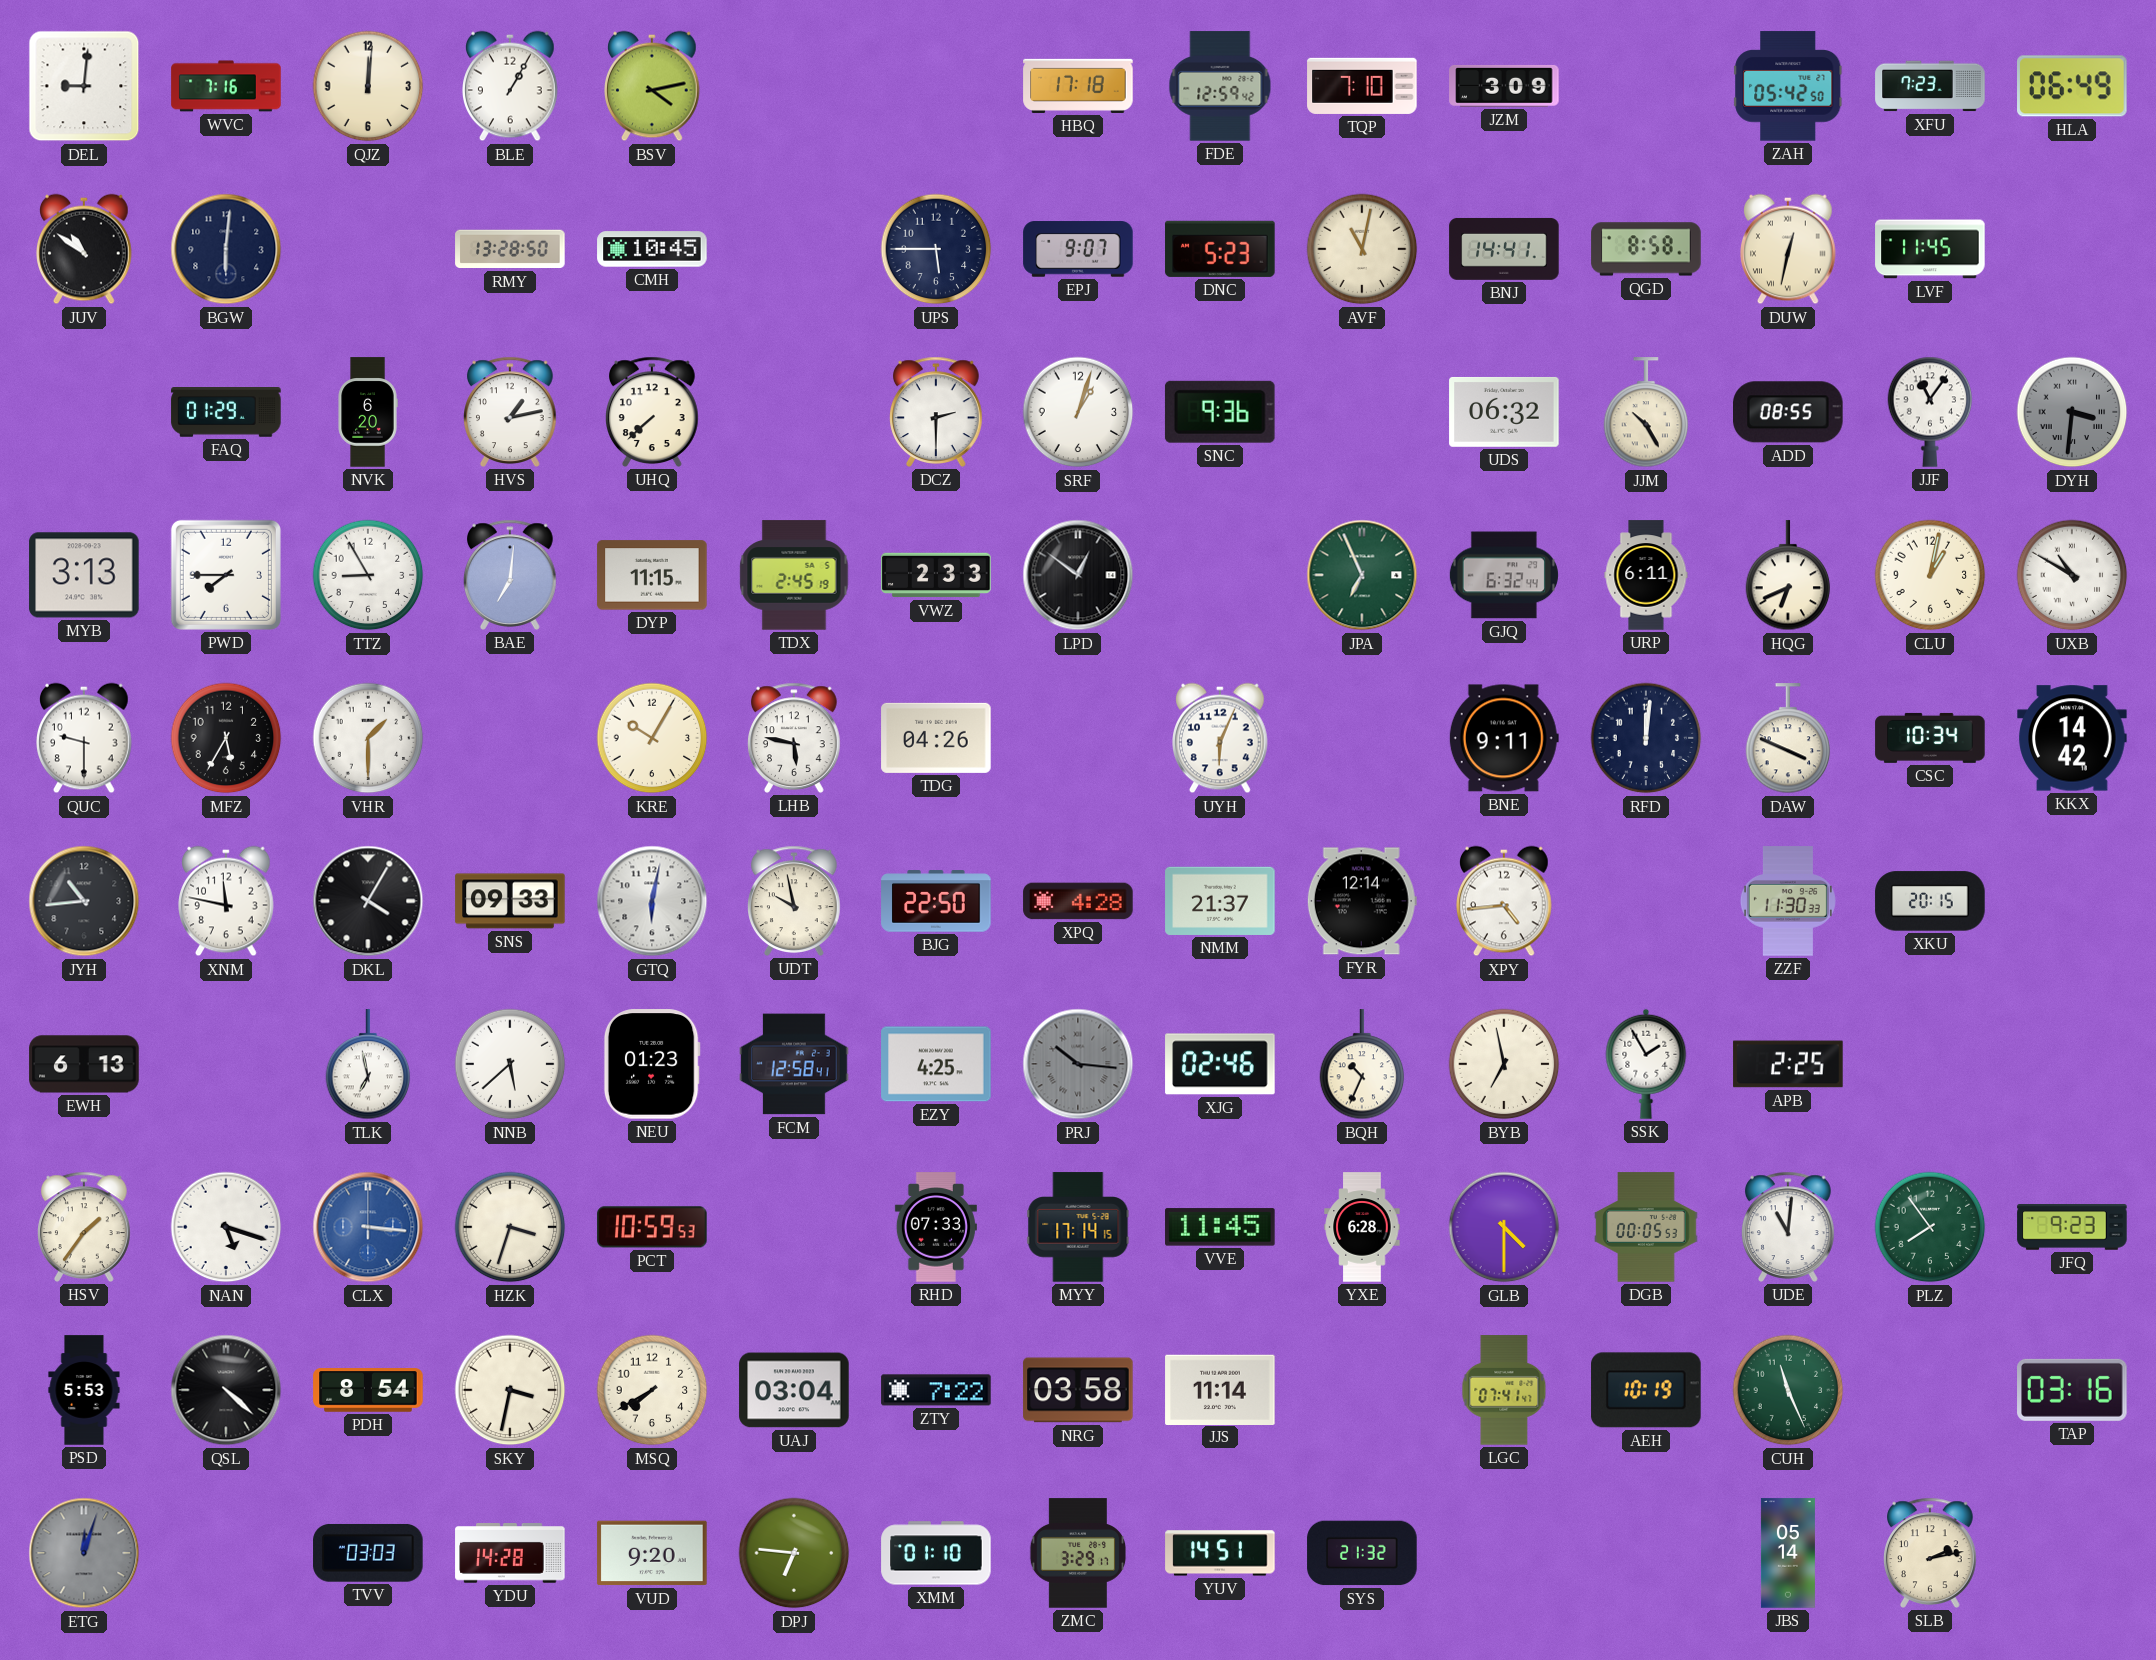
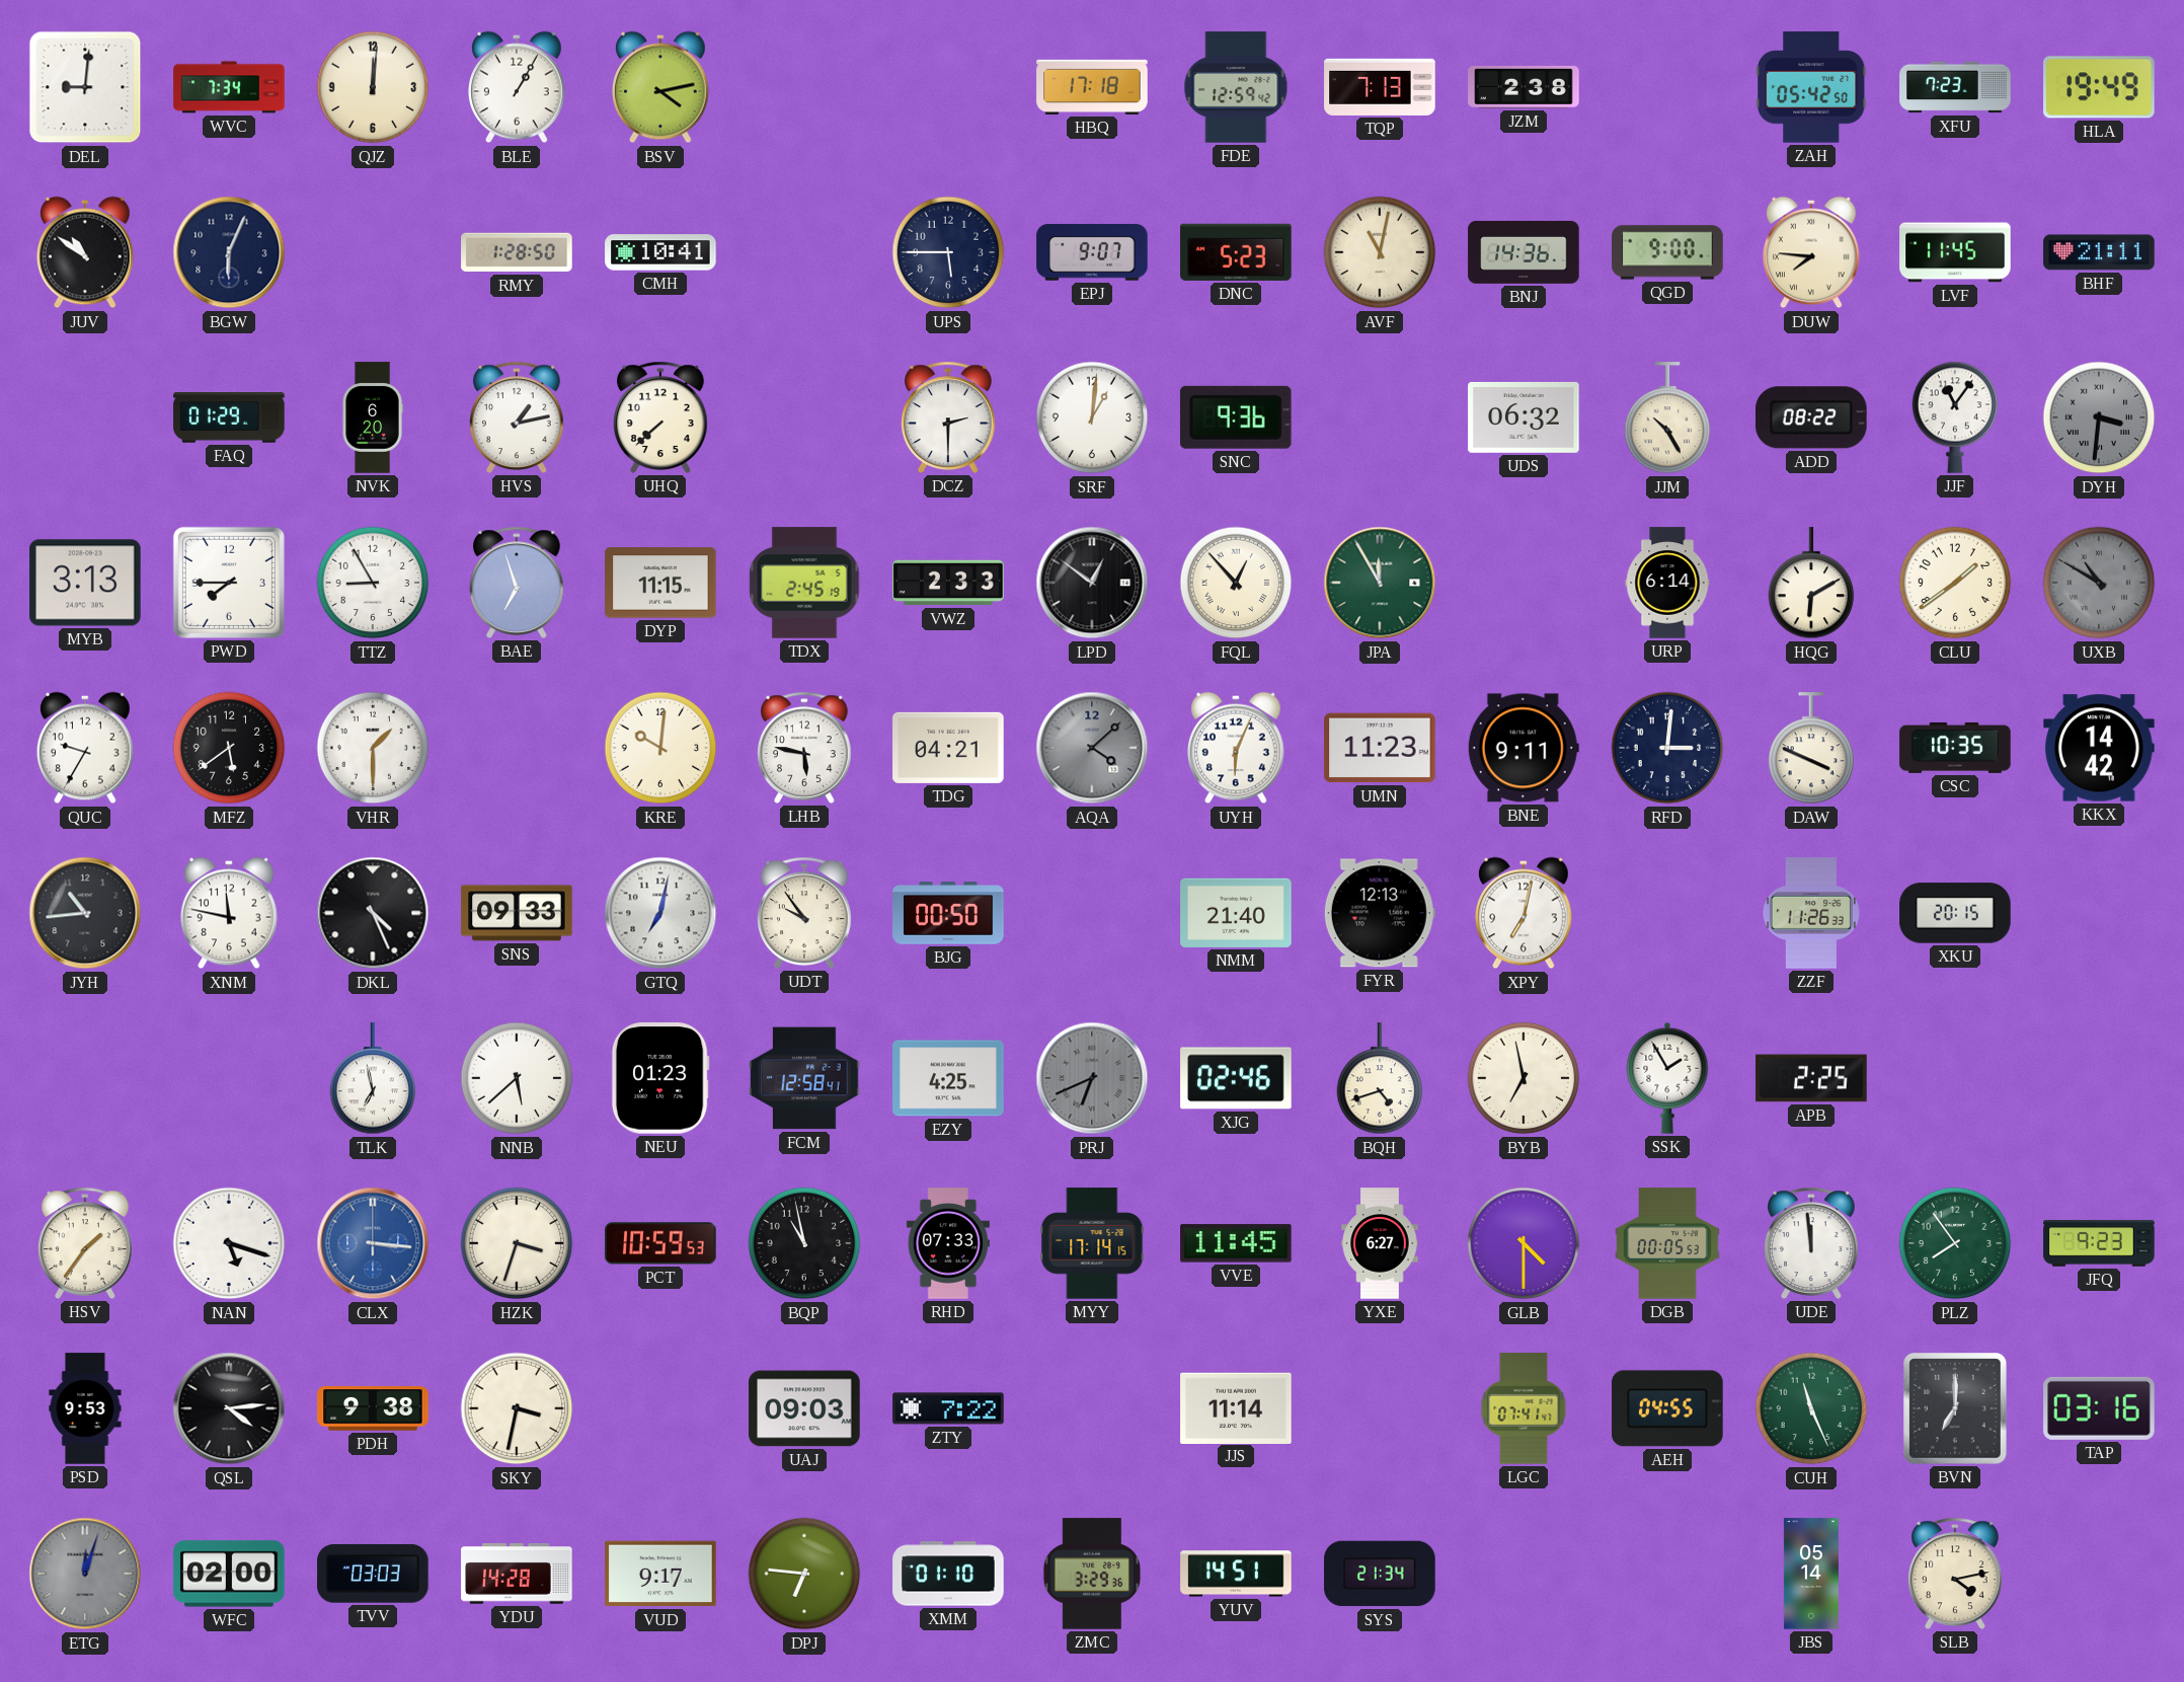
WVC: 7:16 -> 7:34
TQP: 7:10 -> 7:13
JZM: 3:09 -> 2:38
HLA: 06:49 -> 19:49
BGW: 6:01 -> 6:04
RMY: 13:28 -> 1:28
CMH: 10:45 -> 10:41
BNJ: 14:41 -> 14:36
QGD: 8:58 -> 9:00
DUW: 12:32 -> 7:46
BHF: none -> 21:11
SRF: 1:03 -> 1:01
ADD: 08:55 -> 08:22
BAE: 7:01 -> 6:57
FQL: none -> 12:53
JPA: 6:56 -> 11:55
GJQ: 6:32 -> none
URP: 6:11 -> 6:14
HQG: 6:41 -> 6:10
CLU: 1:02 -> 1:39
UXB dial: white -> grey
QUC: 9:30 -> 9:35
MFZ: 5:35 -> 5:39
KRE: 10:05 -> 10:01
TDG: 04:26 -> 04:21
AQA: none -> 4:08
UMN: none -> 11:23
RFD: 12:01 -> 3:01
CSC: 10:34 -> 10:35
DKL: 4:05 -> 4:26
GTQ: 6:02 -> 7:02
UDT: 9:58 -> 9:54
BJG: 22:50 -> 00:50
XPQ: 4:28 -> none
NMM: 21:37 -> 21:40
FYR: 12:14 -> 12:13
XPY: 4:44 -> 7:02
ZZF: 11:30 -> 11:26
EWH: 6:13 -> none
PRJ: 10:16 -> 6:41
BQH: 10:34 -> 4:42
BQP: none -> 10:58
YXE: 6:28 -> 6:27
UDE: 11:01 -> 11:59
PSD: 5:53 -> 9:53
QSL: 4:22 -> 4:14
PDH: 8:54 -> 9:38
MSQ: 7:40 -> none
UAJ: 03:04 -> 09:03
NRG: 03:58 -> none
AEH: 10:19 -> 04:55
BVN: none -> 7:00
WFC: none -> 02:00
VUD: 9:20 -> 9:17
ZMC: 3:29:17 -> 3:29:36
SYS: 21:32 -> 21:34
SLB: 2:13 -> 4:13
